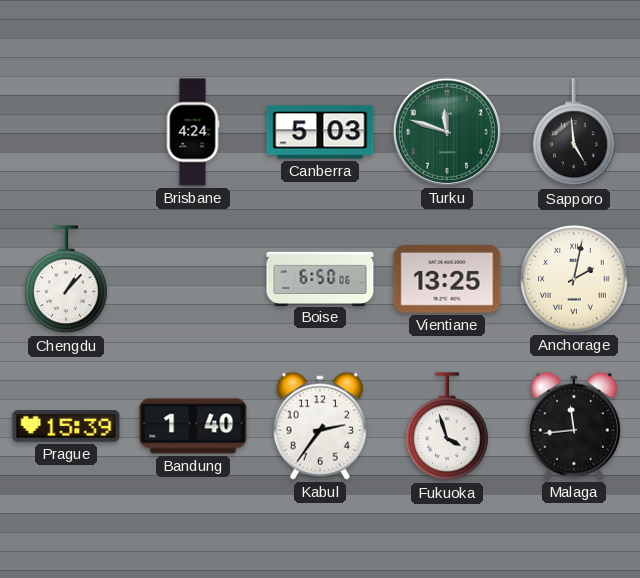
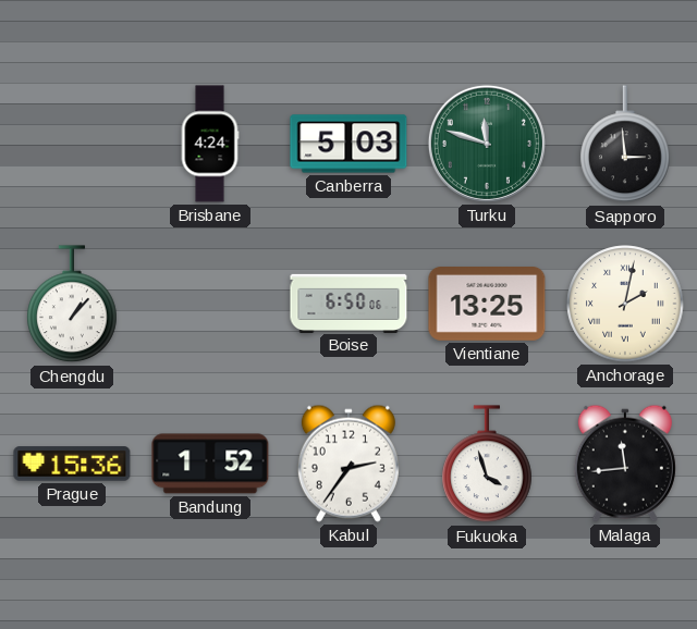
Sapporo: 4:59 -> 2:59
Prague: 15:39 -> 15:36
Bandung: 1:40 -> 1:52
